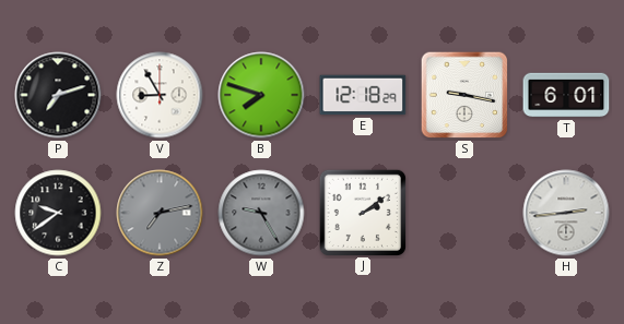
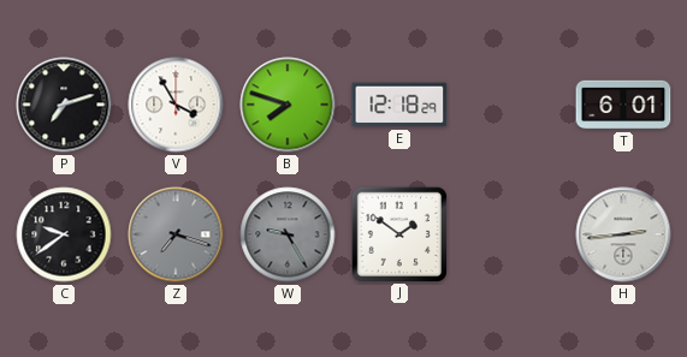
V: 8:55 -> 3:55
S: 9:17 -> none
Z: 7:13 -> 7:18
J: 2:09 -> 1:51
